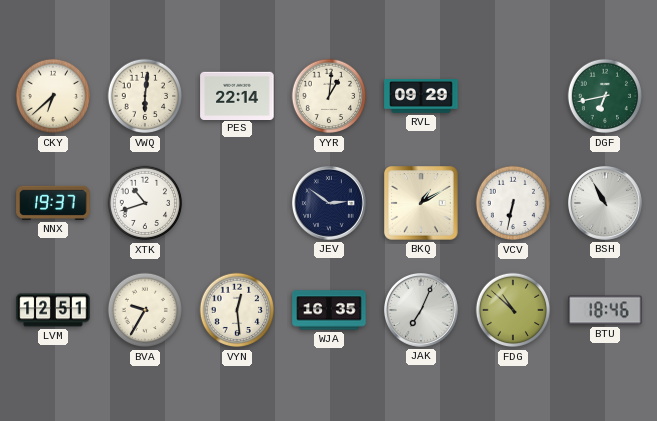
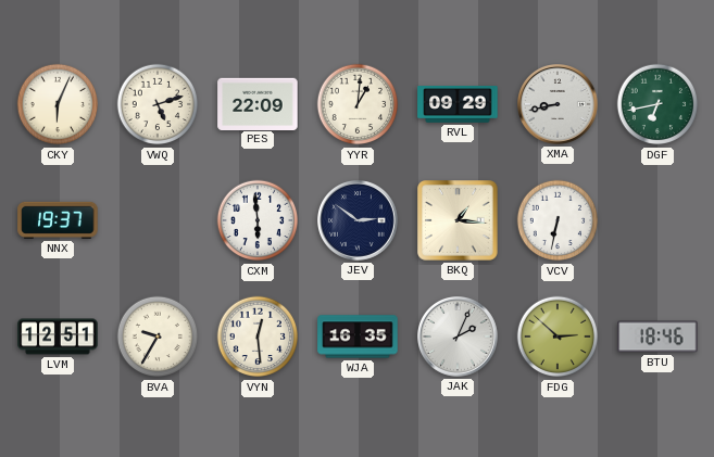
CKY: 6:38 -> 6:04
VWQ: 6:01 -> 5:12
PES: 22:14 -> 22:09
XMA: none -> 8:43
XTK: 10:42 -> none
CXM: none -> 5:59
BKQ: 1:10 -> 1:16
BSH: 10:55 -> none
JAK: 7:04 -> 2:04
FDG: 10:52 -> 2:52
